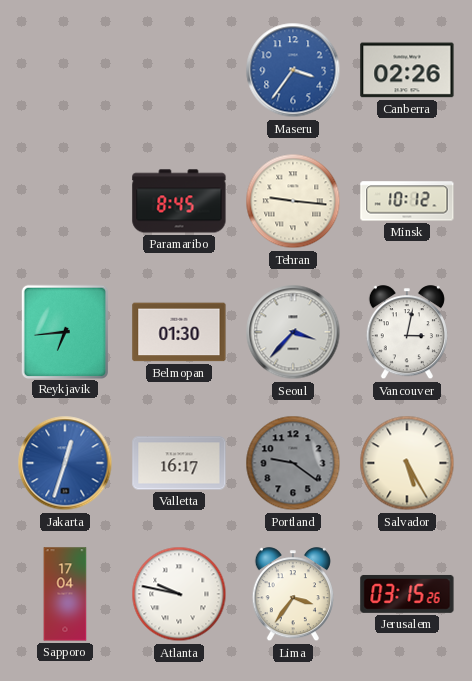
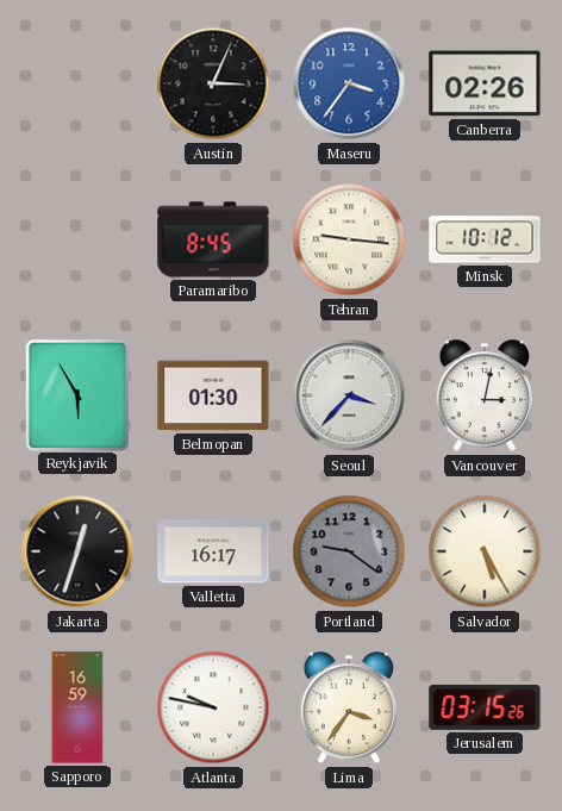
Austin: none -> 3:04
Reykjavik: 6:44 -> 5:55
Jakarta dial: blue -> black
Sapporo: 17:04 -> 16:59
